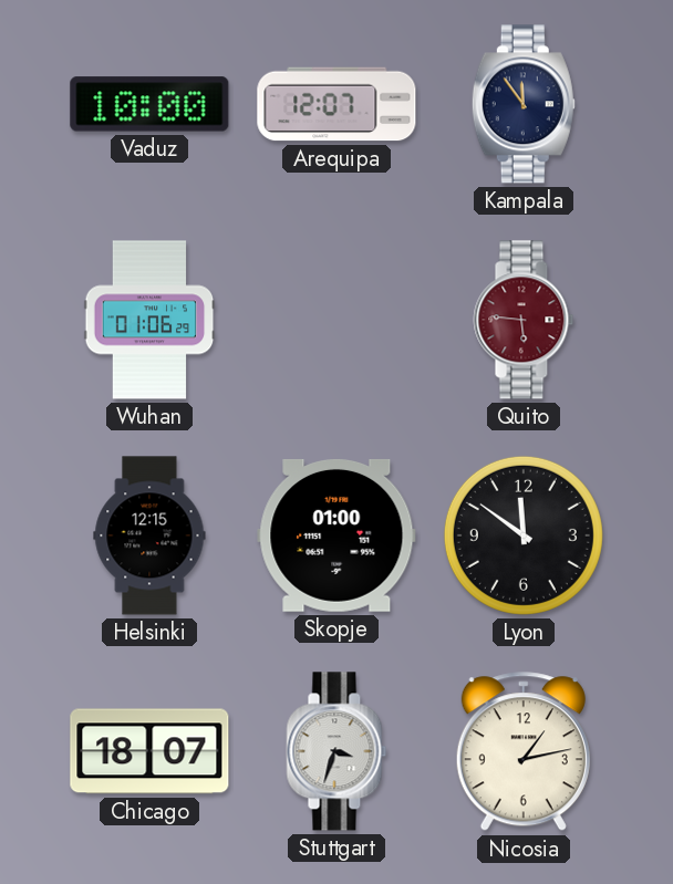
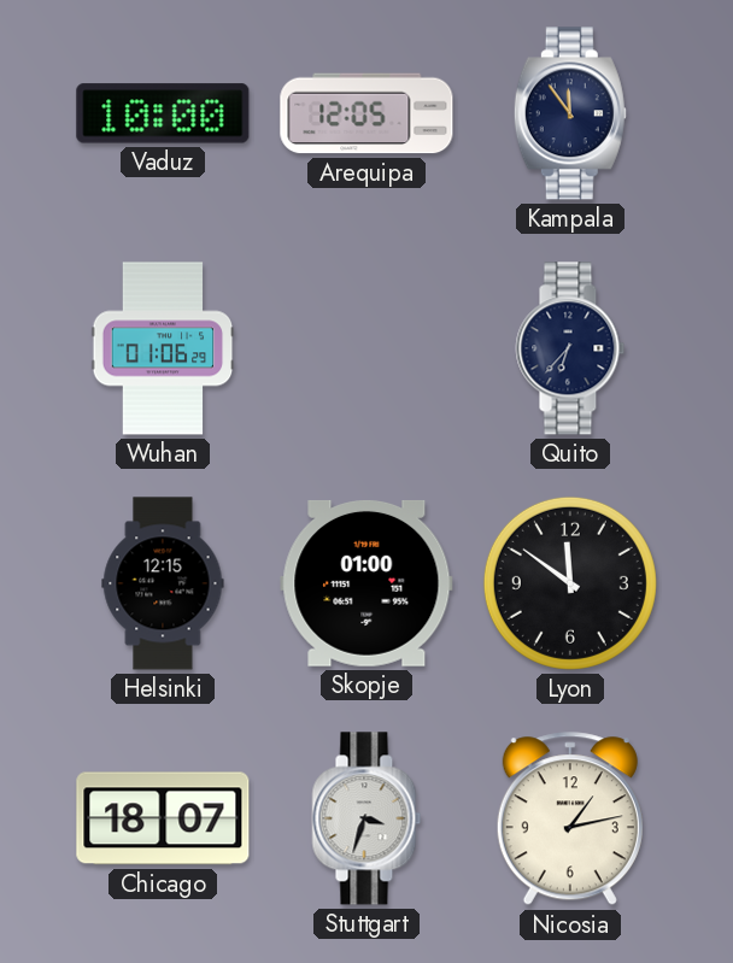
Arequipa: 12:07 -> 12:05
Quito: 5:46 -> 6:37
Quito dial: burgundy -> navy
